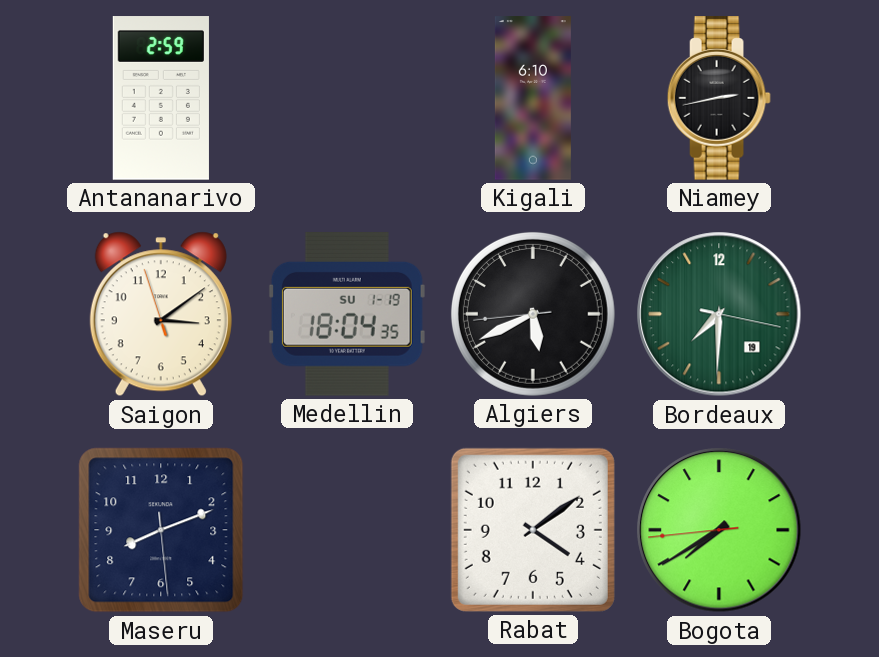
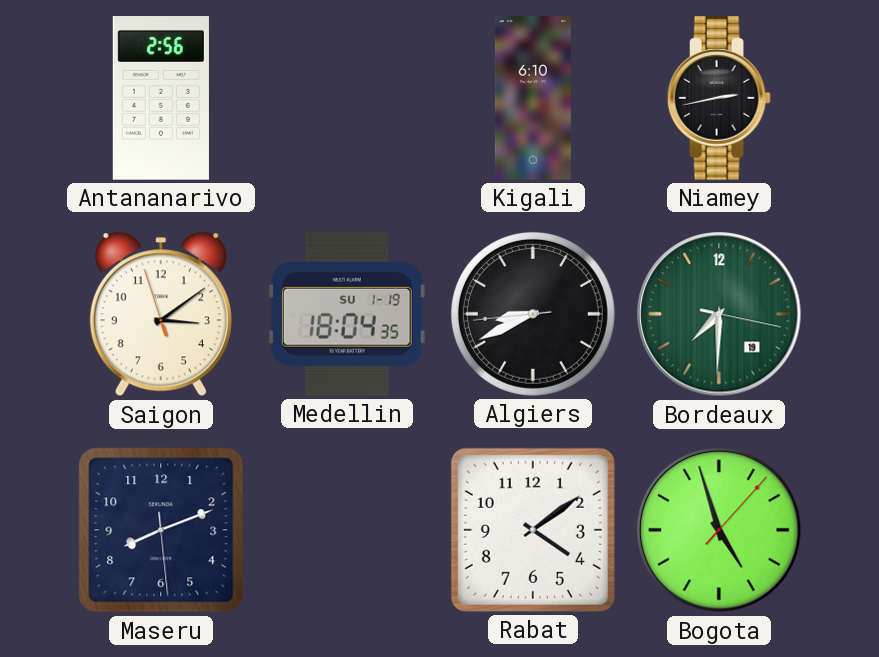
Antananarivo: 2:59 -> 2:56
Algiers: 5:40 -> 8:40
Bogota: 7:39 -> 4:57
